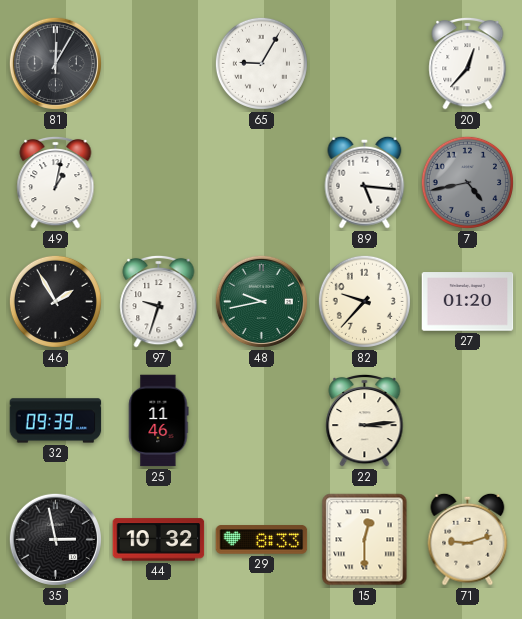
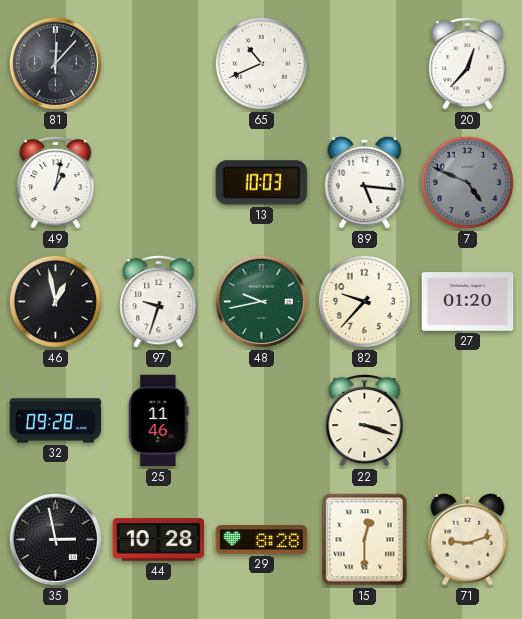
81: 12:05 -> 12:07
65: 9:05 -> 10:41
13: none -> 10:03
7: 4:43 -> 4:49
46: 1:55 -> 12:58
32: 09:39 -> 09:28
22: 3:14 -> 3:18
44: 10:32 -> 10:28
29: 8:33 -> 8:28
